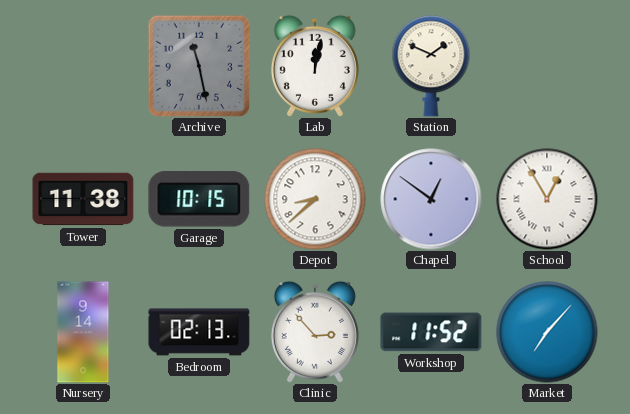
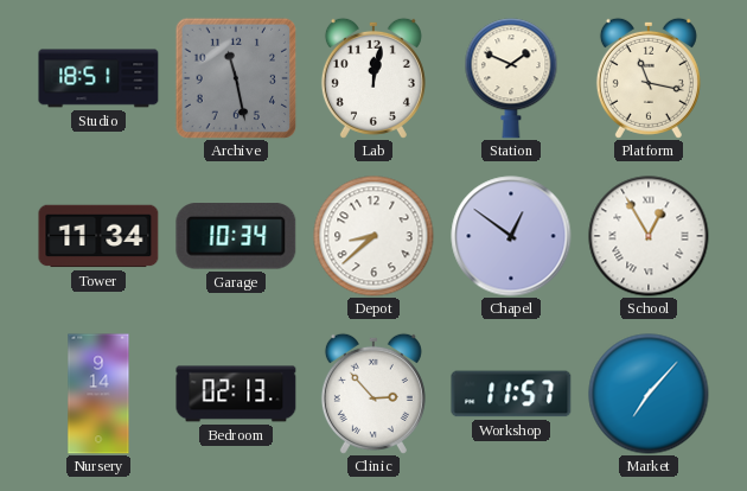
Studio: none -> 18:51
Platform: none -> 11:17
Tower: 11:38 -> 11:34
Garage: 10:15 -> 10:34
Workshop: 11:52 -> 11:57
